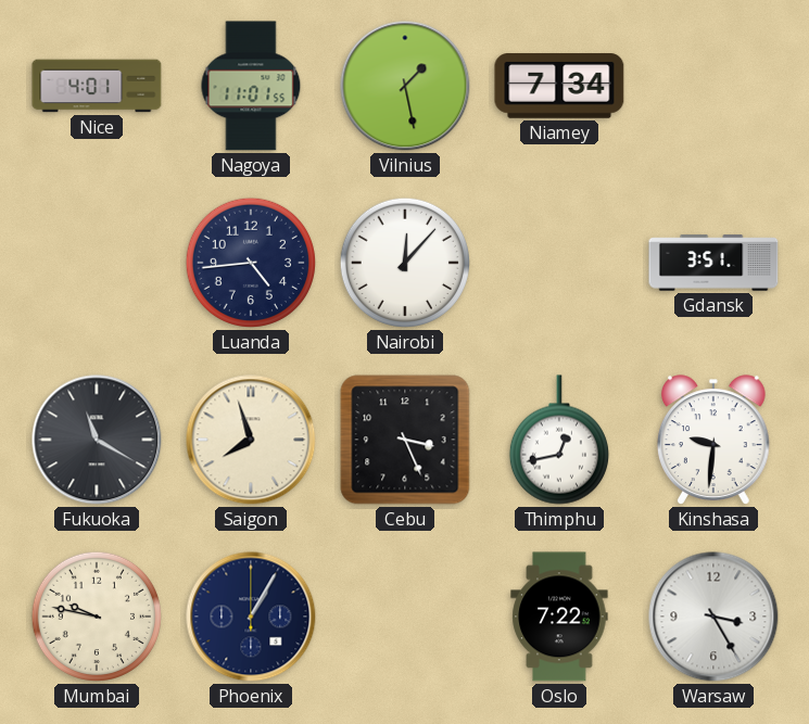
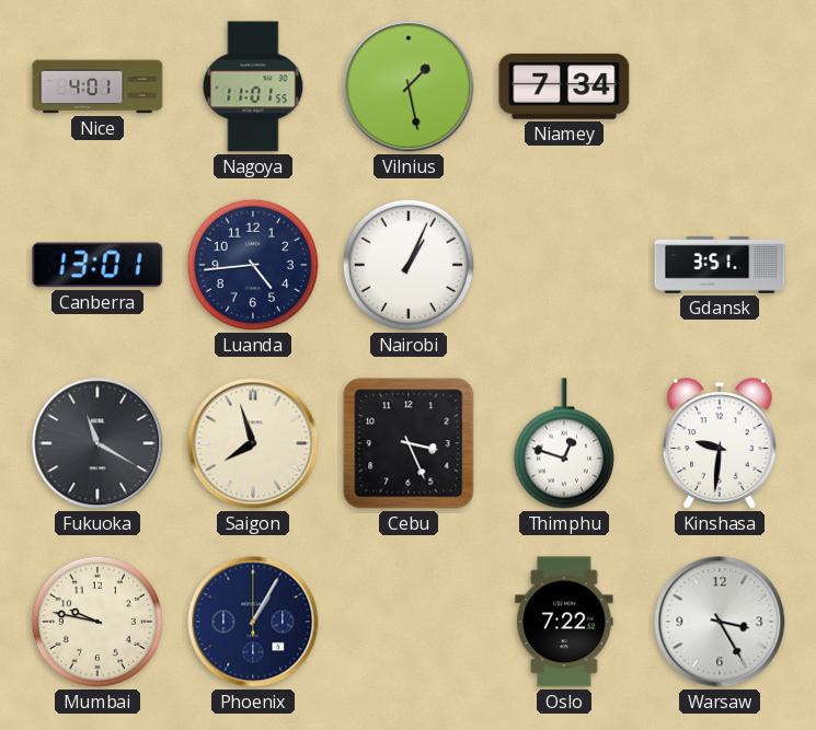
Canberra: none -> 13:01
Nairobi: 12:07 -> 1:04
Thimphu: 12:43 -> 12:48
